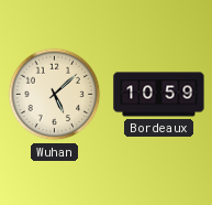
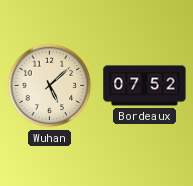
Bordeaux: 10:59 -> 07:52
